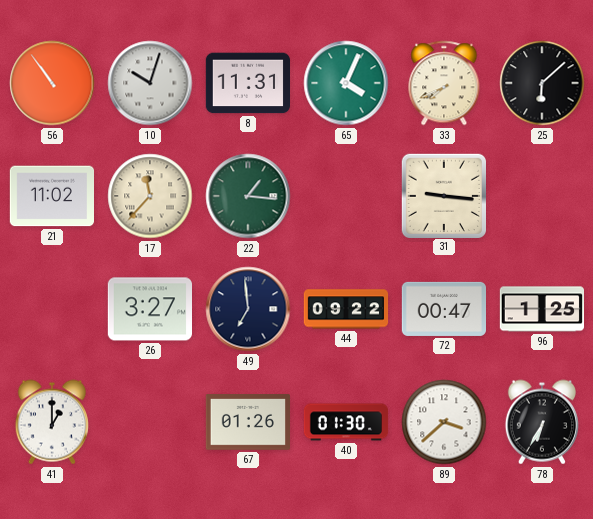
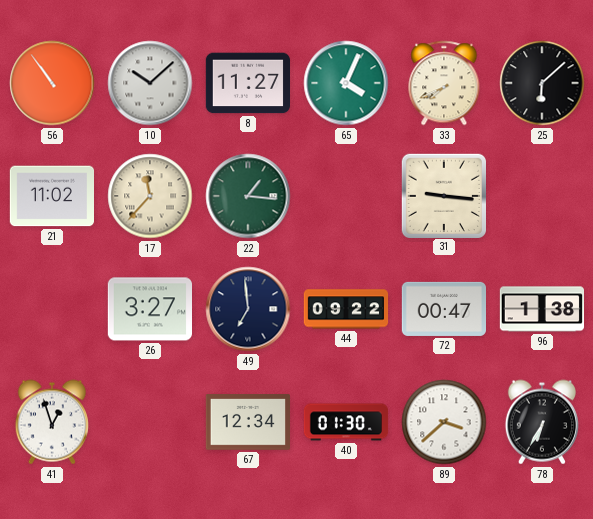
10: 10:03 -> 10:08
8: 11:31 -> 11:27
96: 1:25 -> 1:38
41: 1:00 -> 12:57
67: 01:26 -> 12:34
